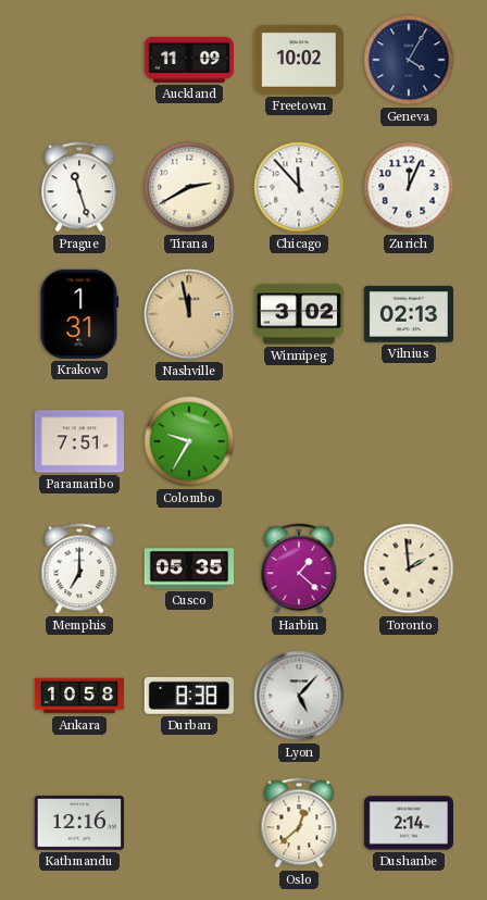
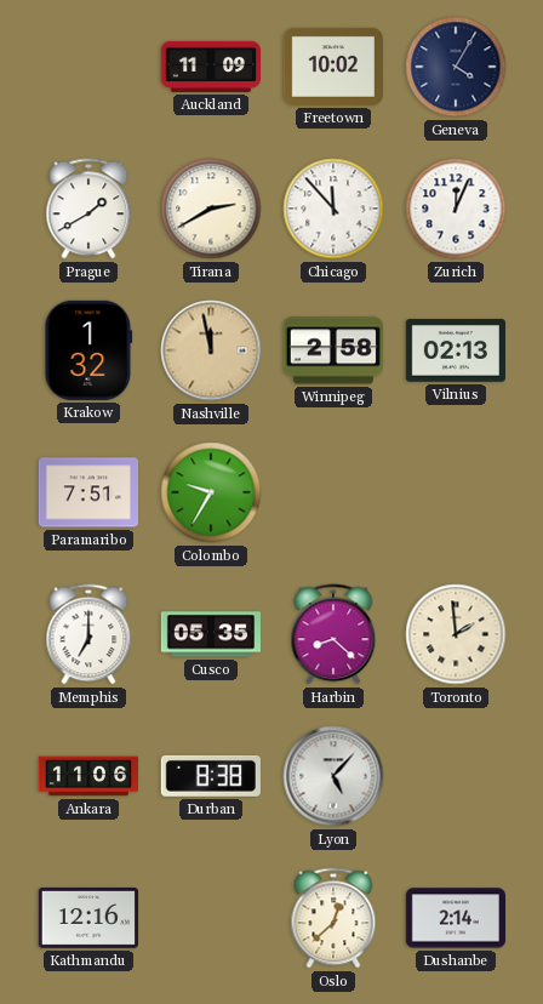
Prague: 11:27 -> 1:40
Krakow: 1:31 -> 1:32
Winnipeg: 3:02 -> 2:58
Harbin: 1:22 -> 8:22
Ankara: 10:58 -> 11:06
